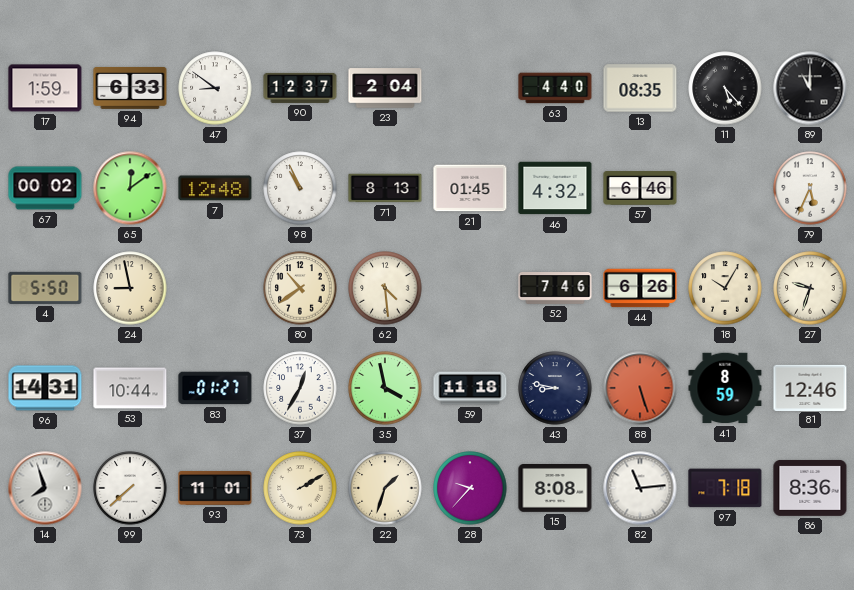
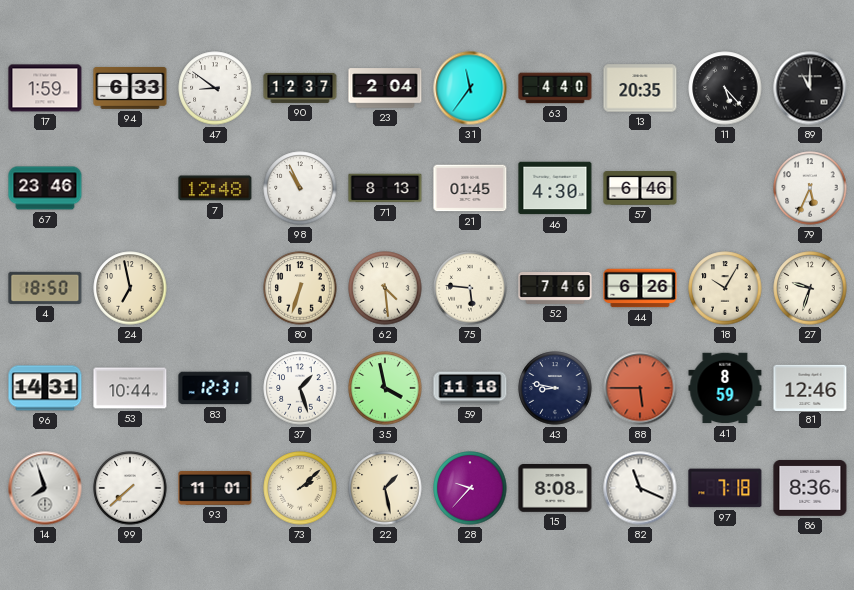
31: none -> 11:36
13: 08:35 -> 20:35
67: 00:02 -> 23:46
65: 12:09 -> none
46: 4:32 -> 4:30
4: 5:50 -> 18:50
24: 8:58 -> 6:58
80: 10:39 -> 6:33
75: none -> 5:46
83: 01:27 -> 12:31
37: 12:35 -> 1:27
88: 5:27 -> 5:45
73: 2:10 -> 2:08
22: 1:33 -> 1:28
82: 11:14 -> 11:19
